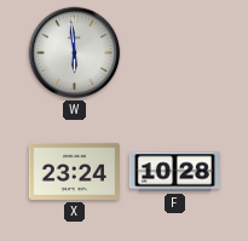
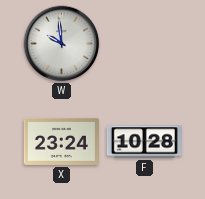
W: 5:59 -> 9:59
